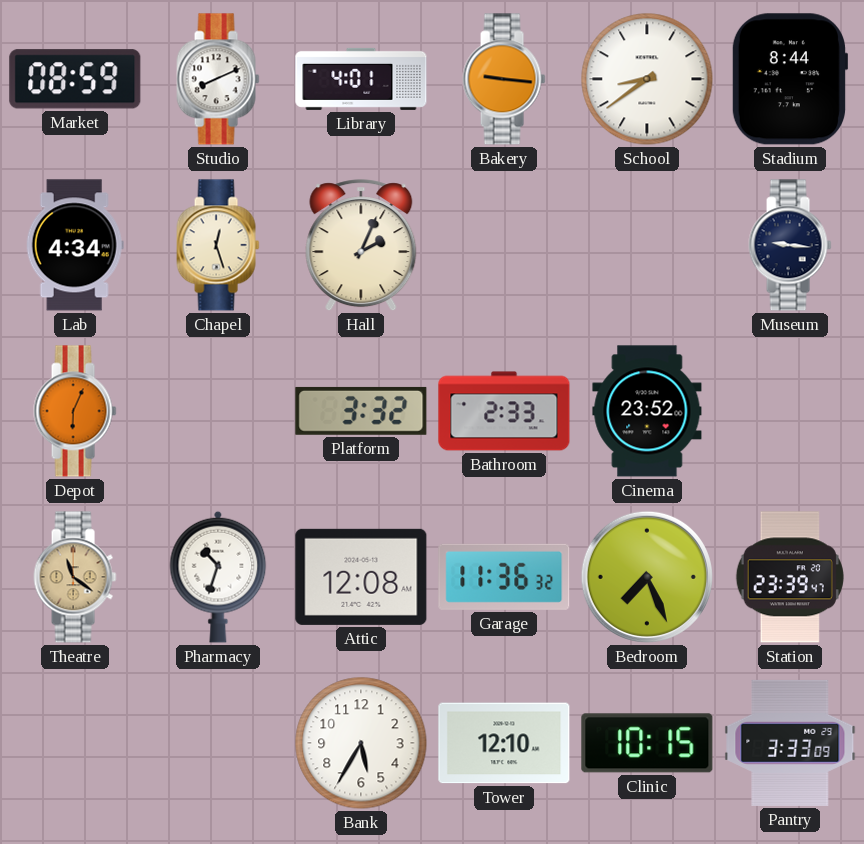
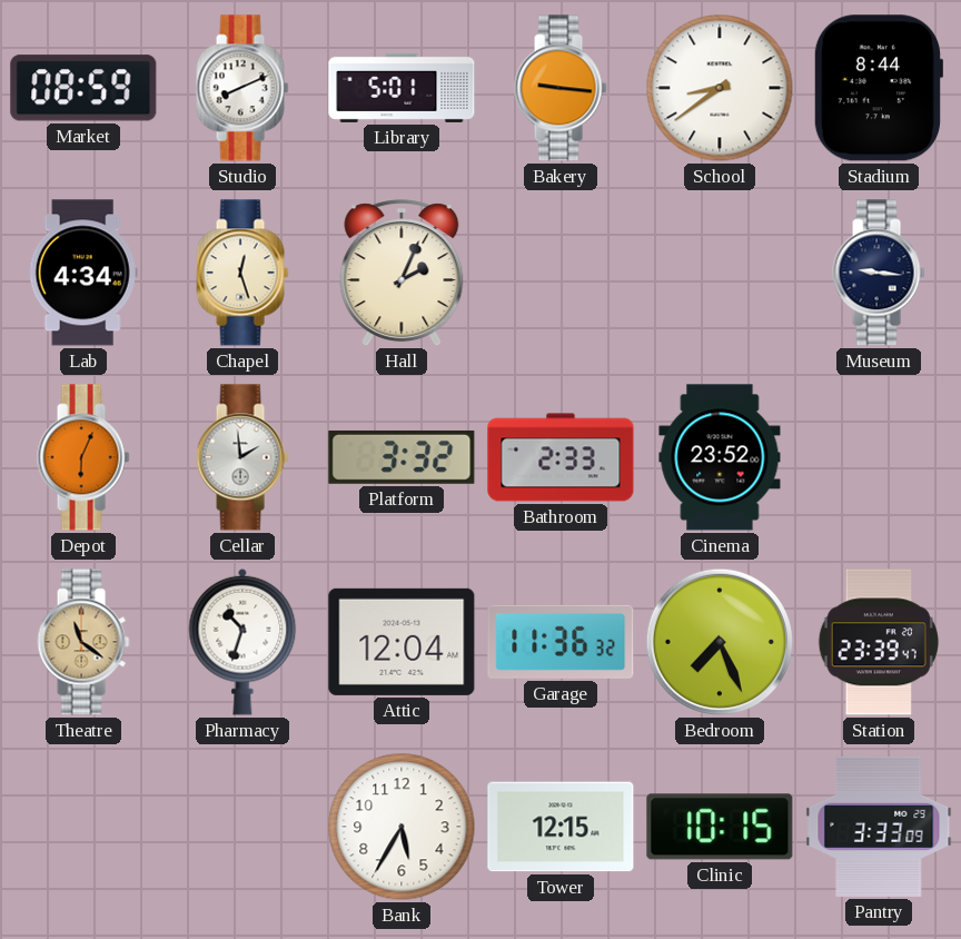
Library: 4:01 -> 5:01
Cellar: none -> 1:59
Attic: 12:08 -> 12:04
Tower: 12:10 -> 12:15
